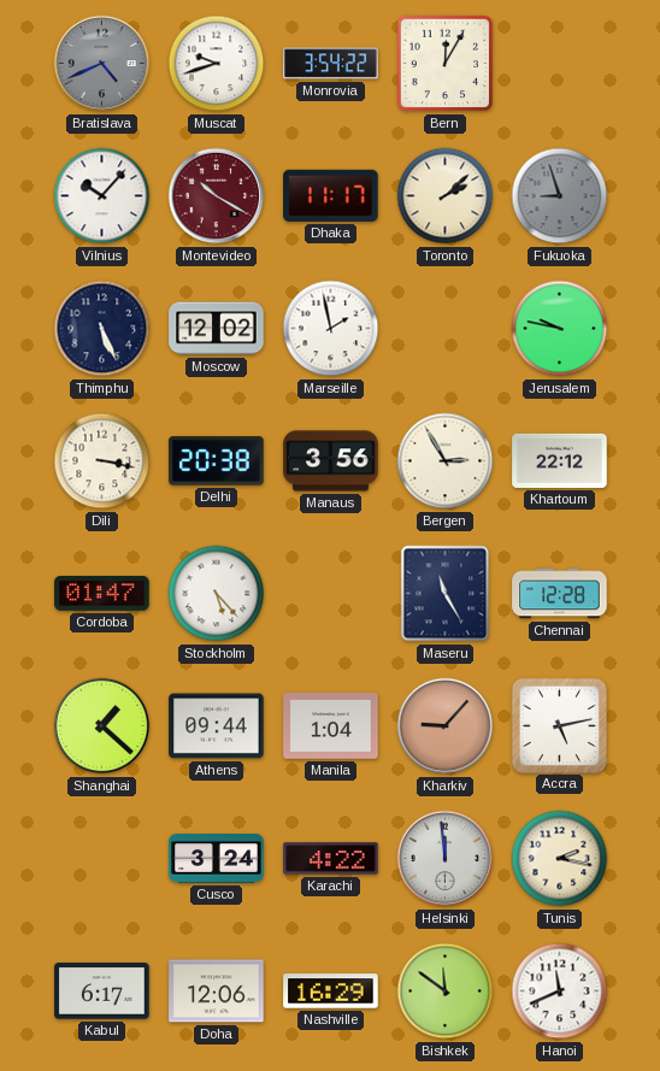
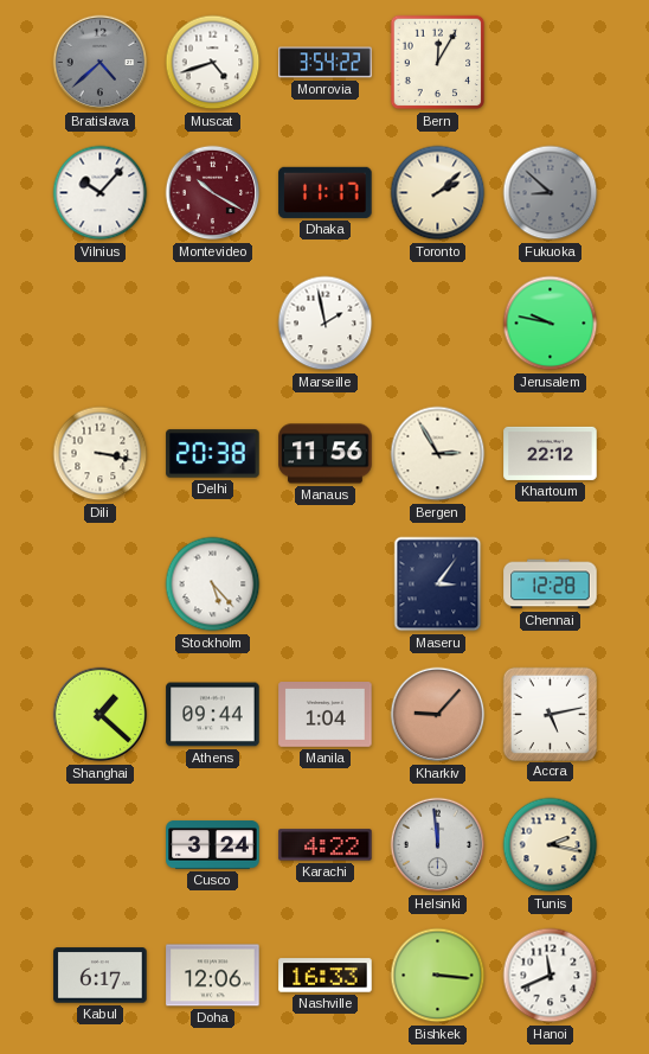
Bratislava: 4:41 -> 4:38
Muscat: 9:42 -> 4:42
Fukuoka: 8:57 -> 8:52
Thimphu: 5:26 -> none
Moscow: 12:02 -> none
Manaus: 3:56 -> 11:56
Cordoba: 01:47 -> none
Maseru: 11:25 -> 3:06
Nashville: 16:29 -> 16:33
Bishkek: 11:51 -> 3:16
